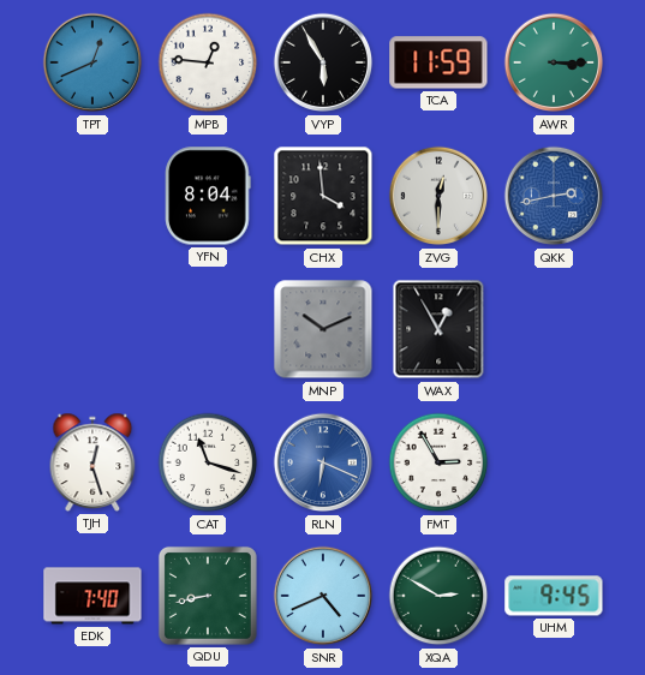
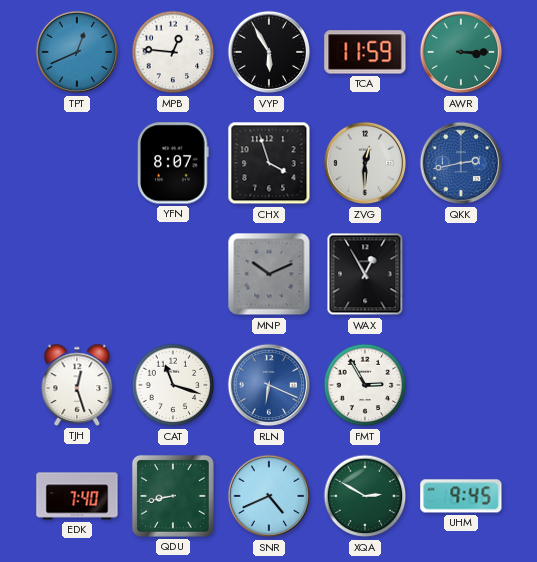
YFN: 8:04 -> 8:07
CHX: 3:59 -> 3:57
